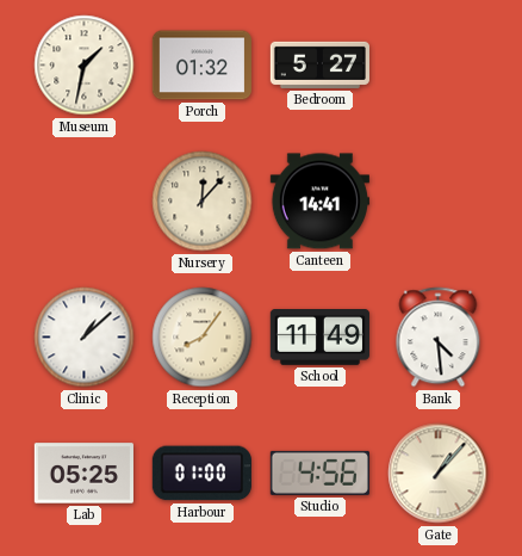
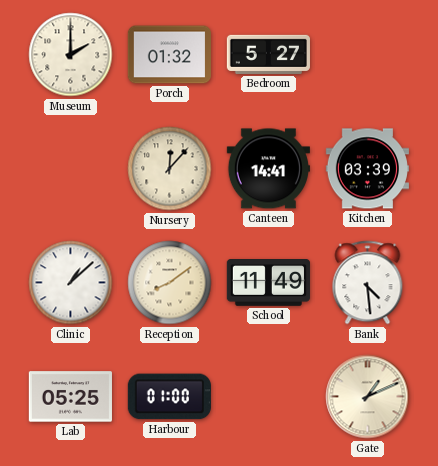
Museum: 1:32 -> 2:00
Kitchen: none -> 03:39
Reception: 8:06 -> 8:09
Studio: 4:56 -> none
Gate: 1:07 -> 1:11
